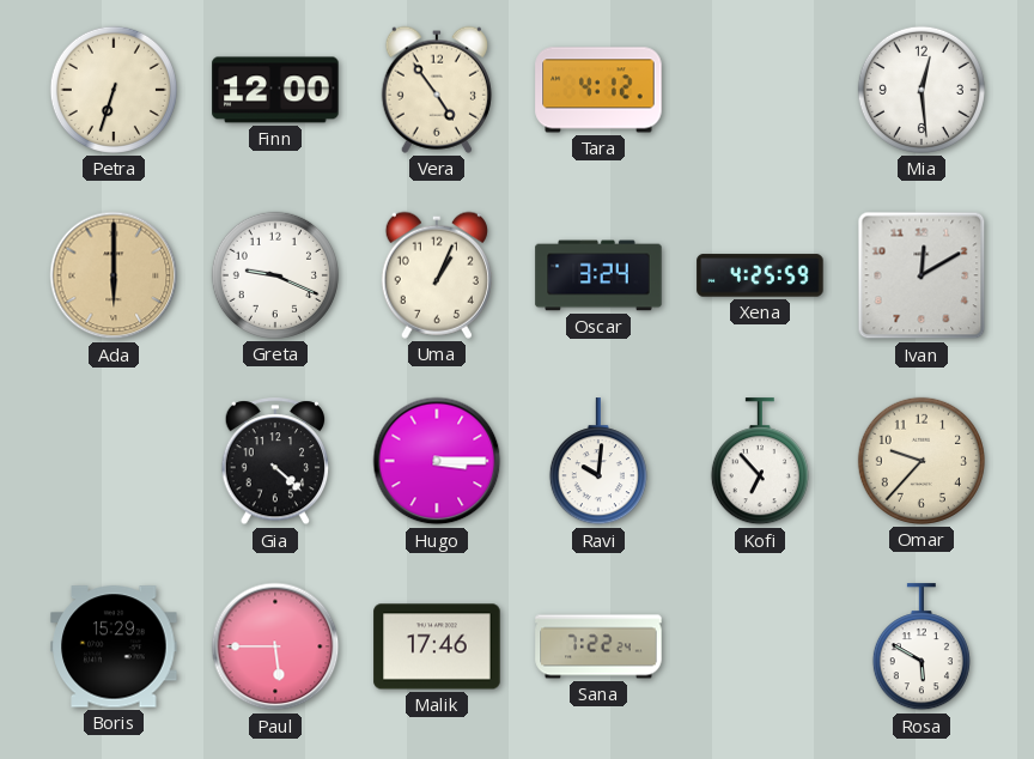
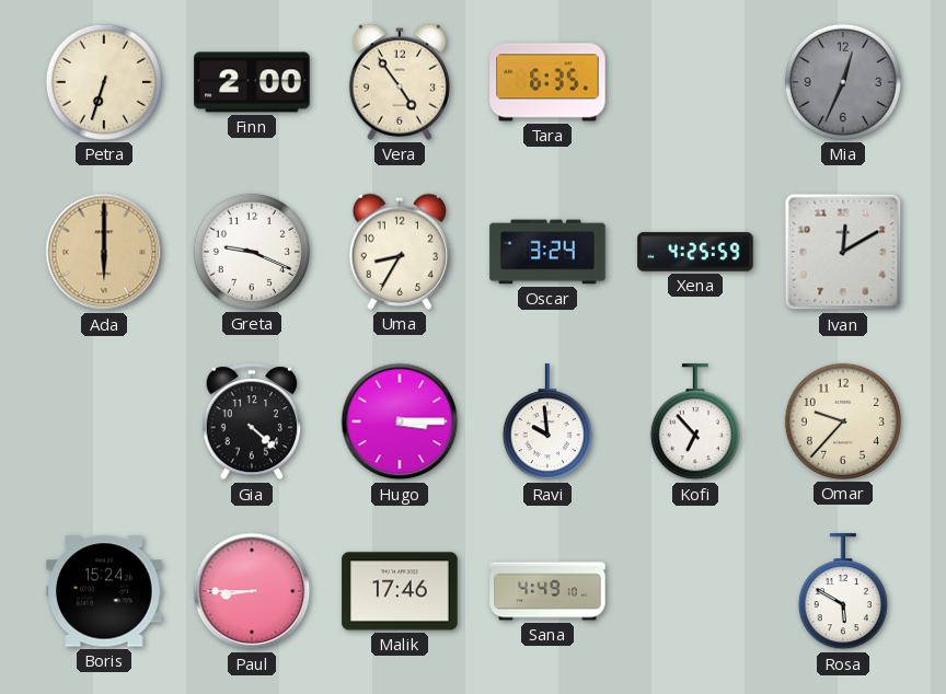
Finn: 12:00 -> 2:00
Tara: 4:12 -> 6:35
Mia: 12:29 -> 12:34
Mia dial: white -> grey
Uma: 1:04 -> 8:35
Ravi: 10:01 -> 9:59
Boris: 15:29 -> 15:24
Paul: 5:45 -> 8:45
Sana: 7:22 -> 4:49
